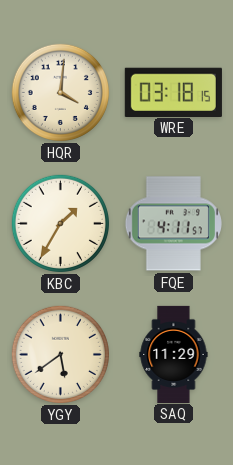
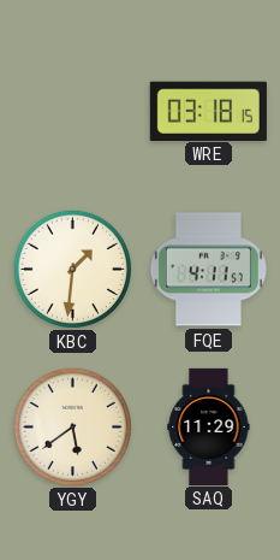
HQR: 4:01 -> none
KBC: 1:35 -> 1:31
